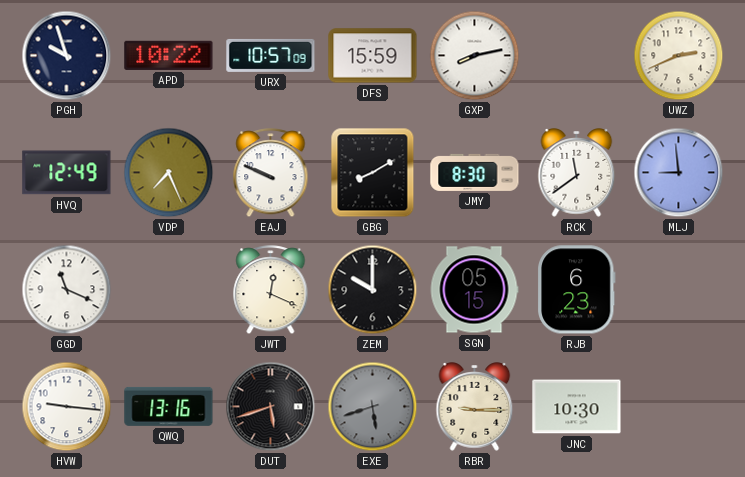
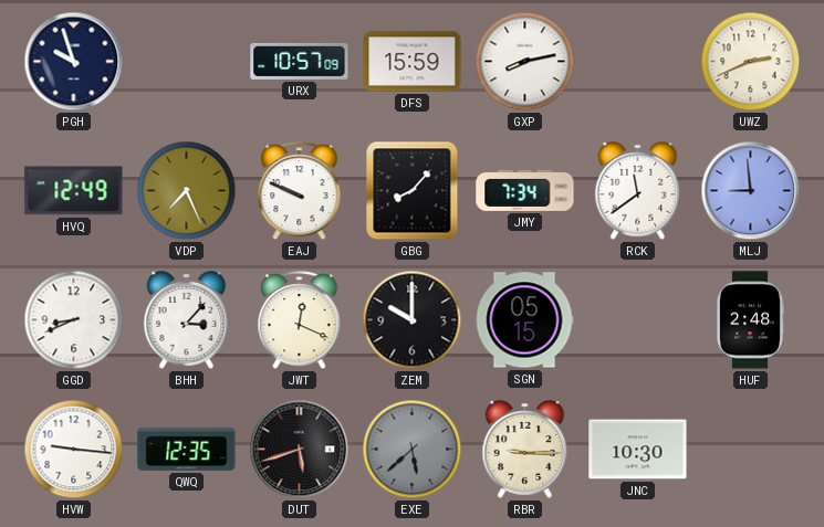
APD: 10:22 -> none
GBG: 8:10 -> 8:07
JMY: 8:30 -> 7:34
GGD: 11:19 -> 8:41
BHH: none -> 3:07
RJB: 6:23 -> none
HUF: none -> 2:48
QWQ: 13:16 -> 12:35
EXE: 5:42 -> 5:38
